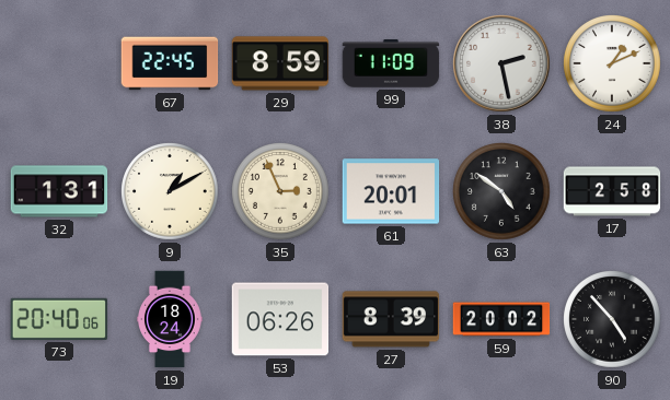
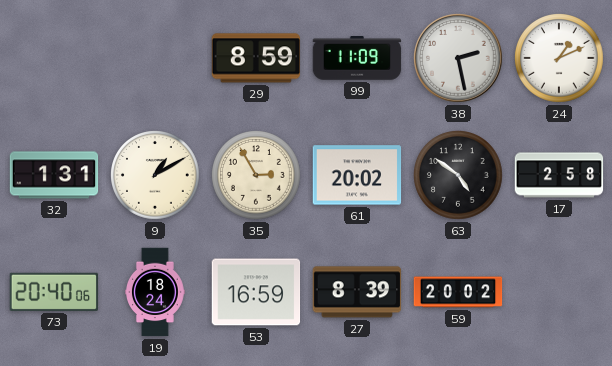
67: 22:45 -> none
35: 2:56 -> 2:55
61: 20:01 -> 20:02
53: 06:26 -> 16:59
90: 4:53 -> none
